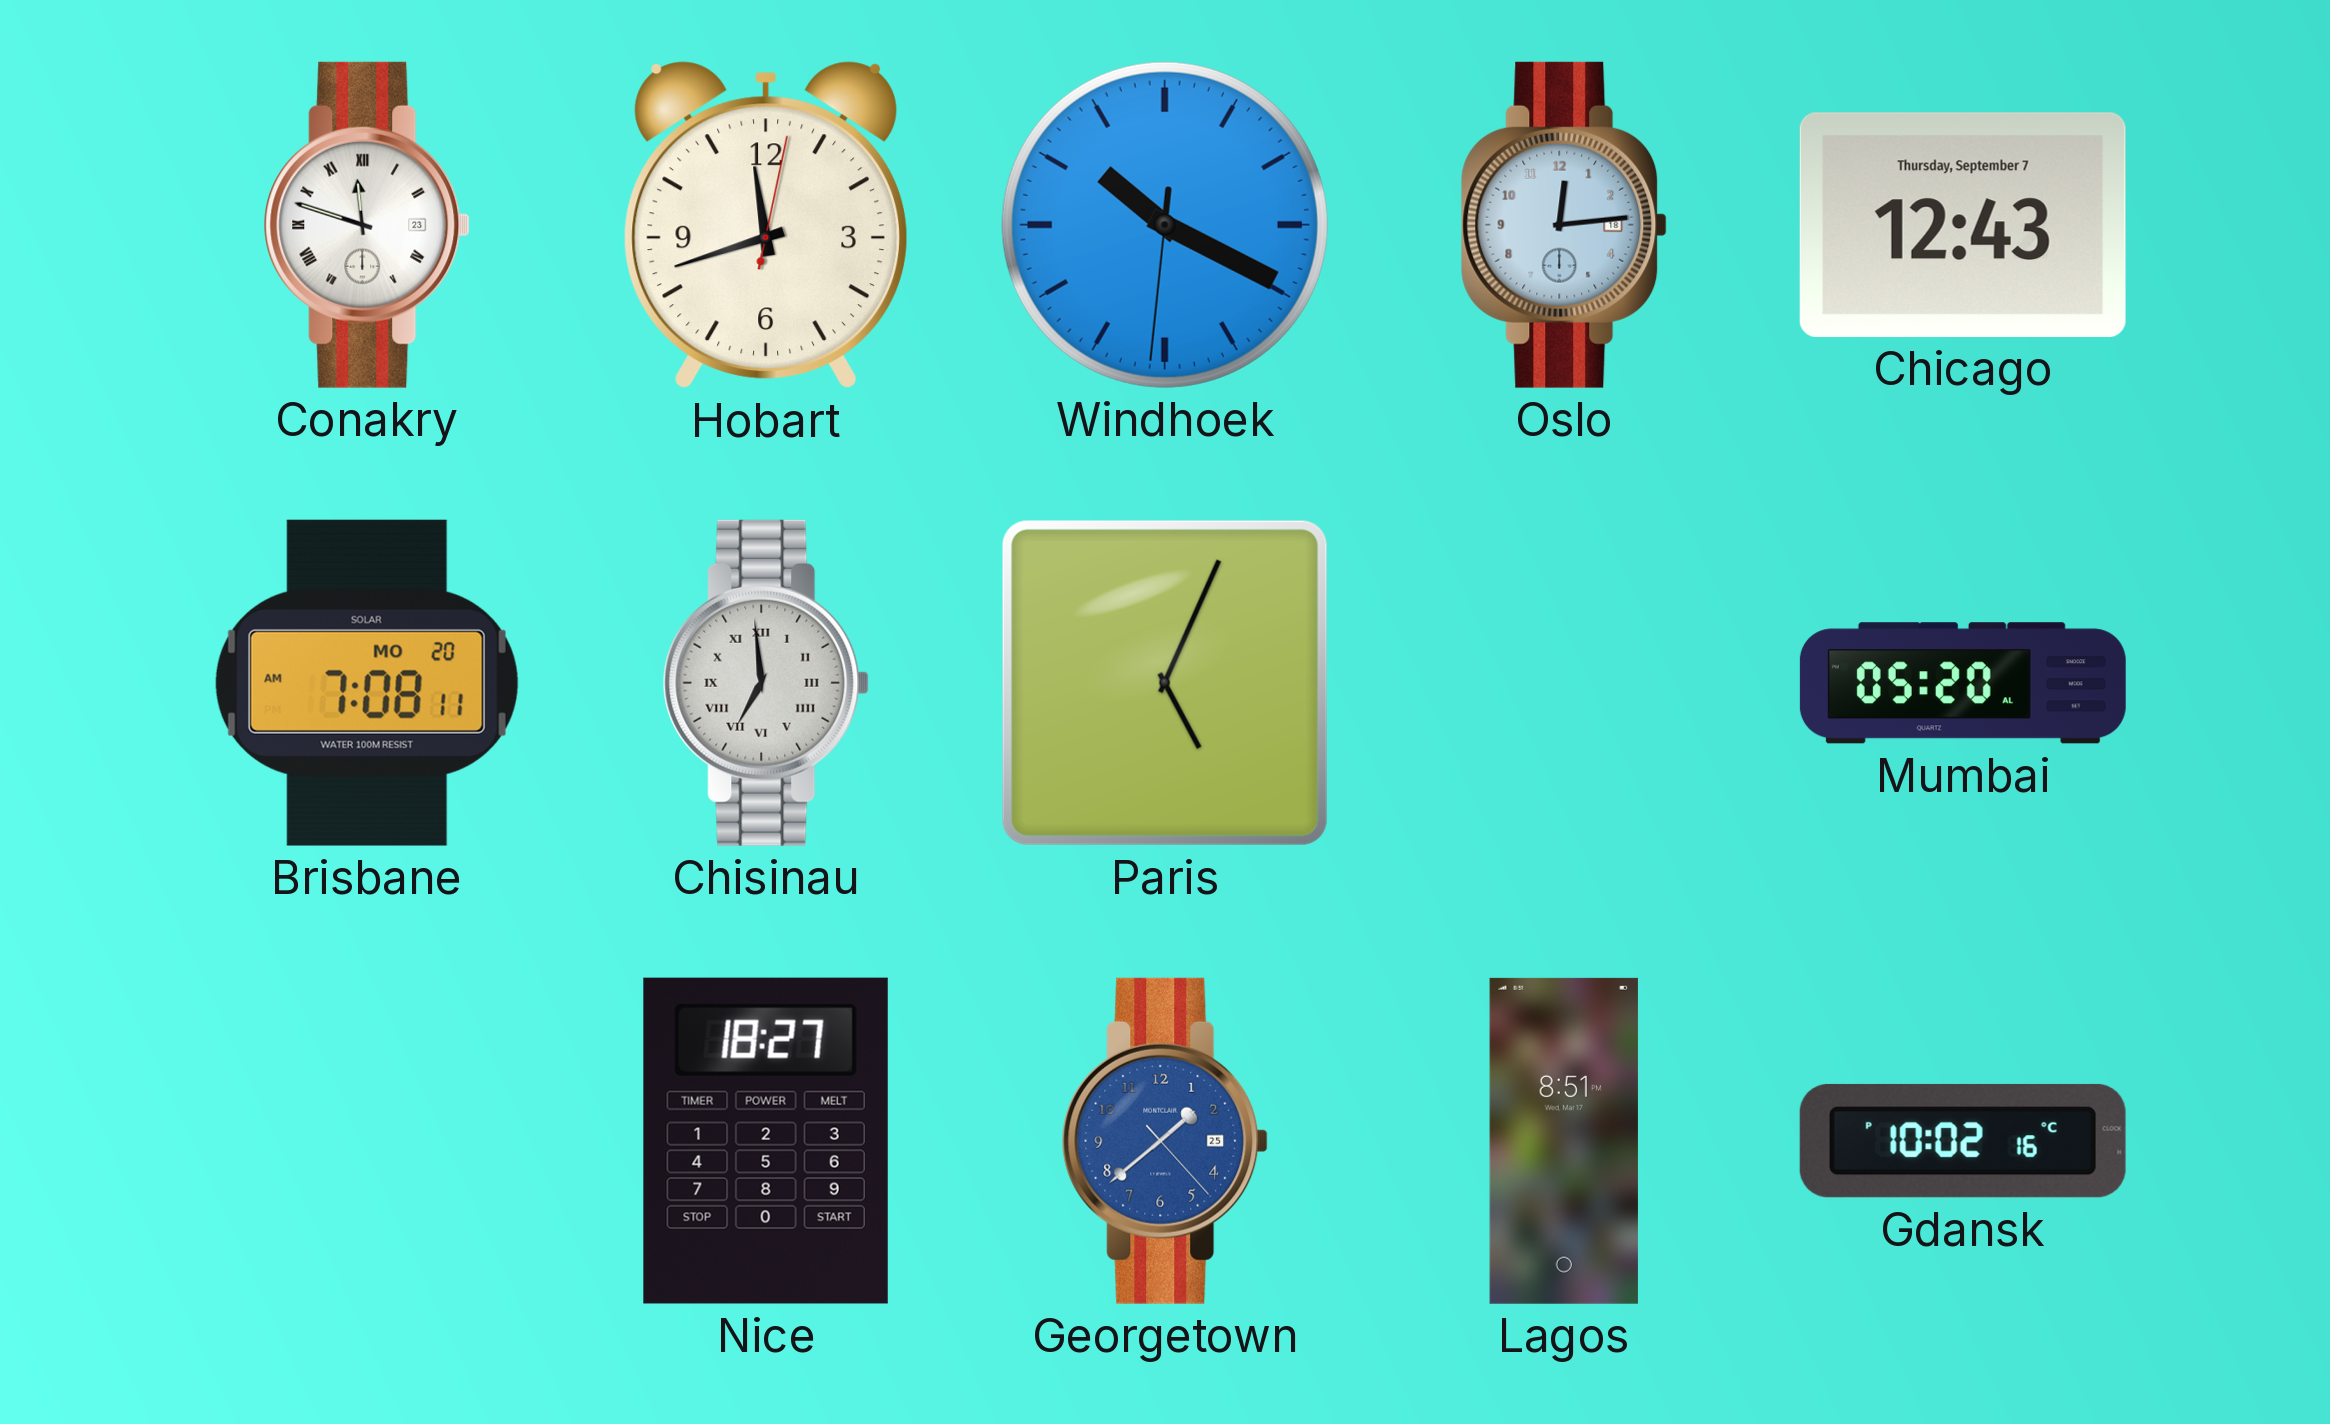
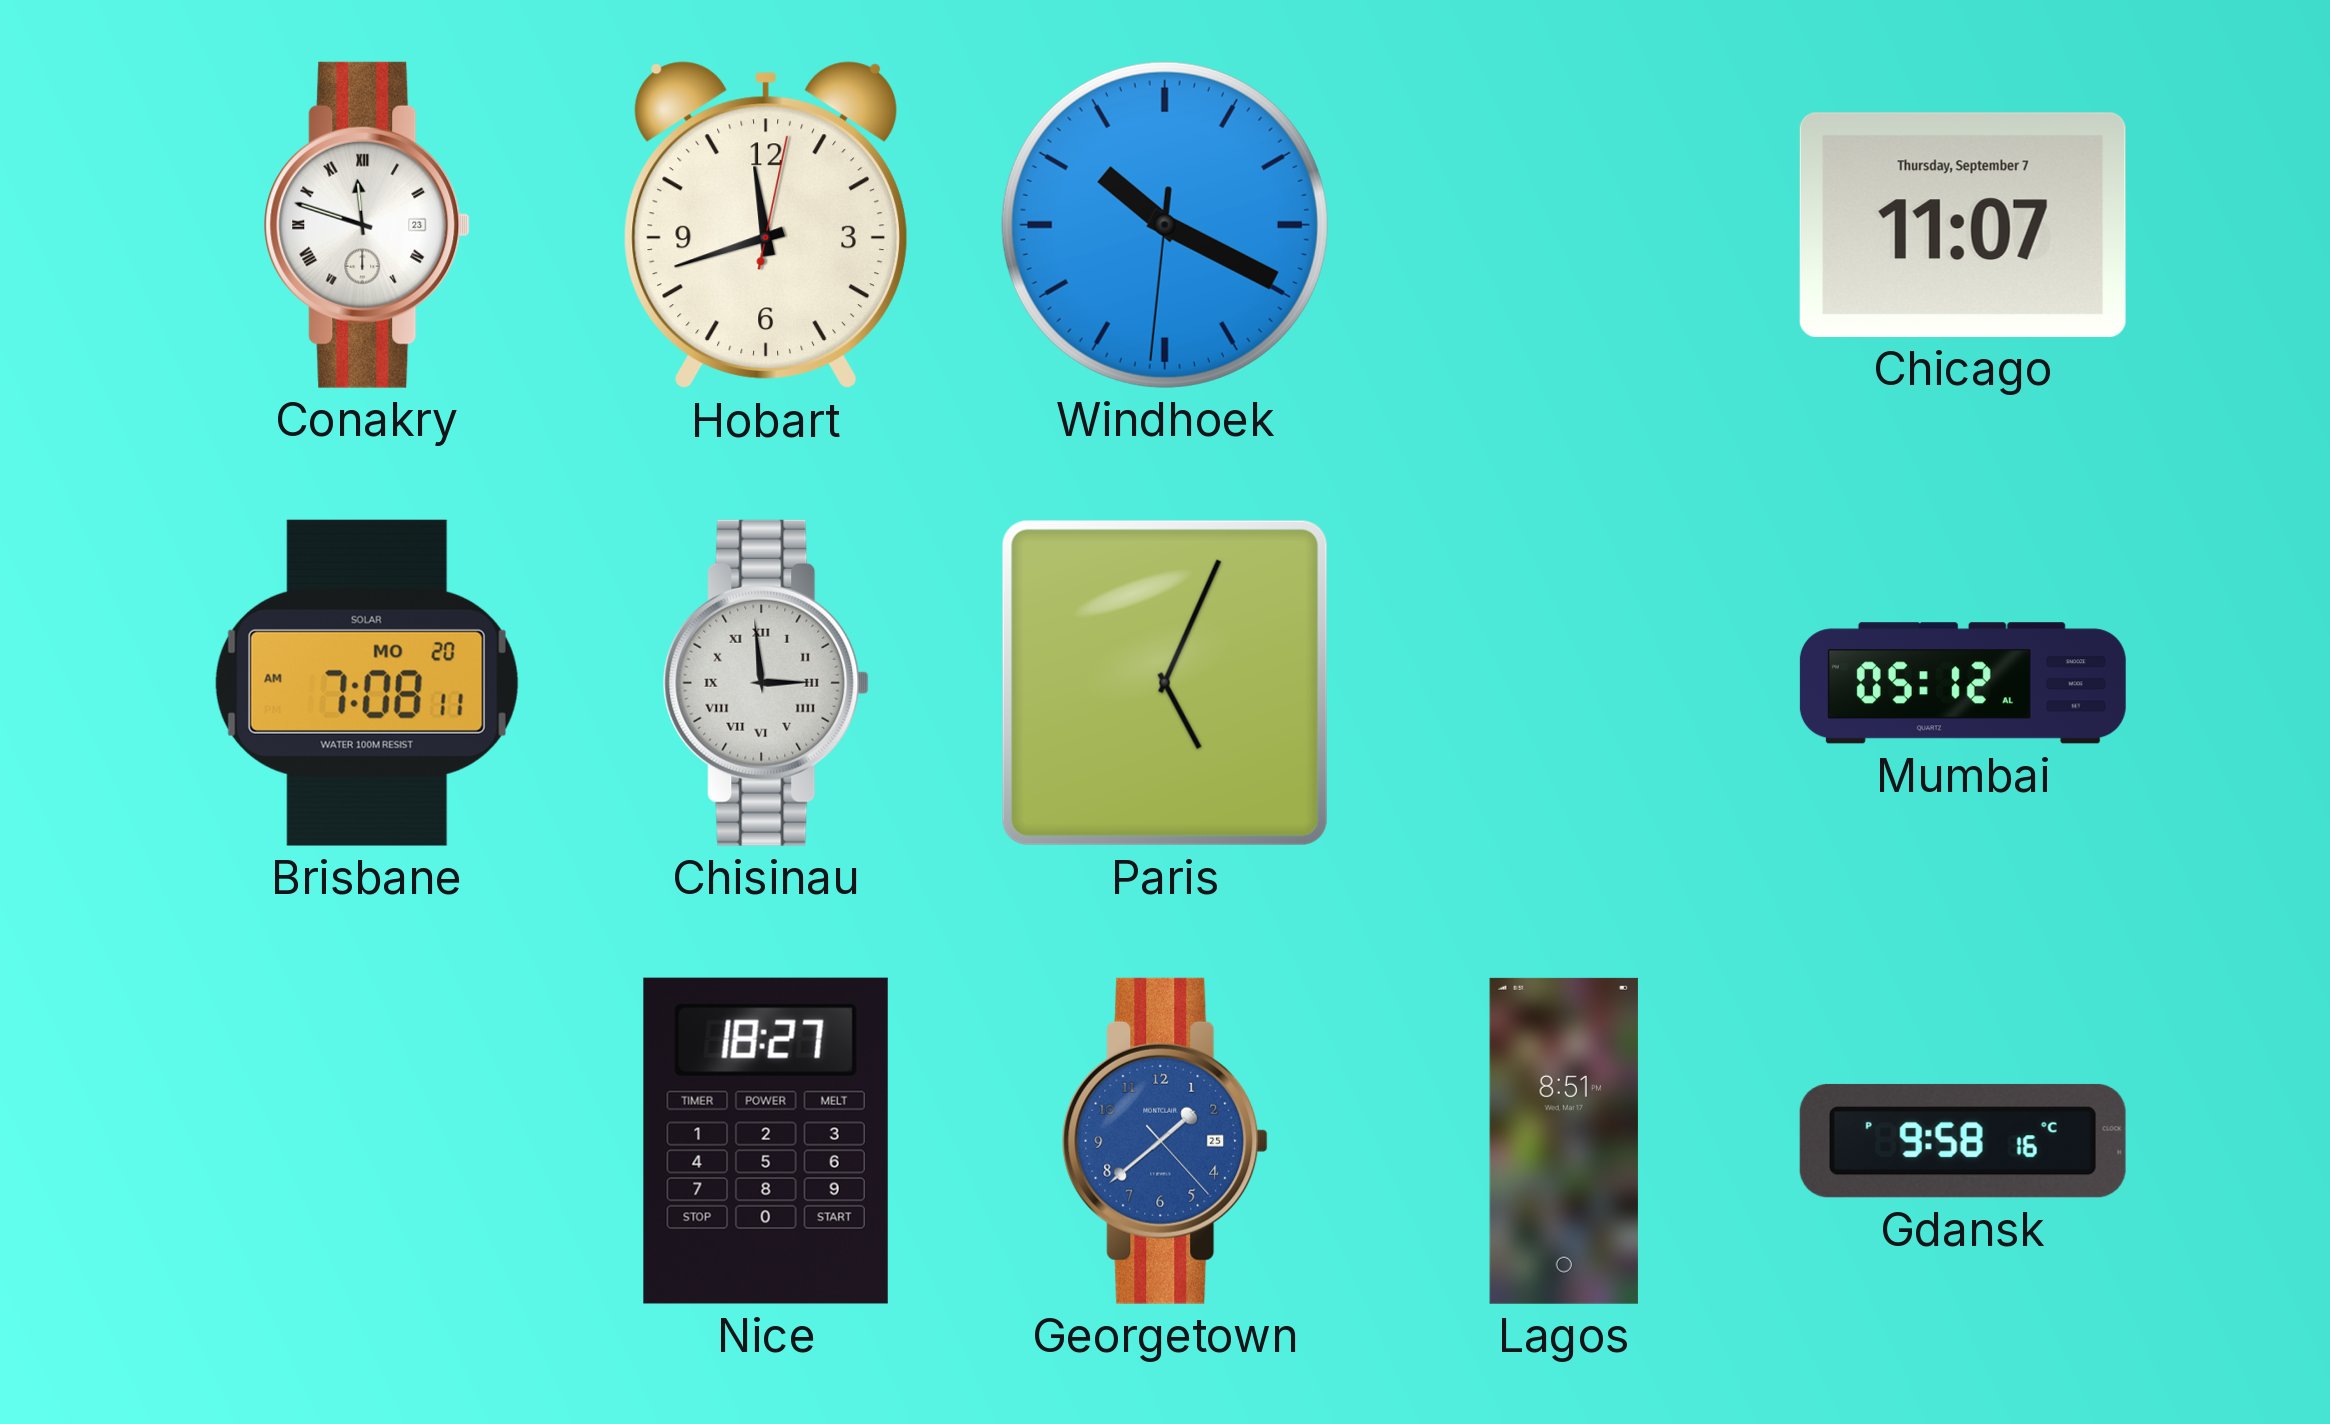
Oslo: 12:14 -> none
Chicago: 12:43 -> 11:07
Chisinau: 6:59 -> 2:59
Mumbai: 05:20 -> 05:12
Gdansk: 10:02 -> 9:58
